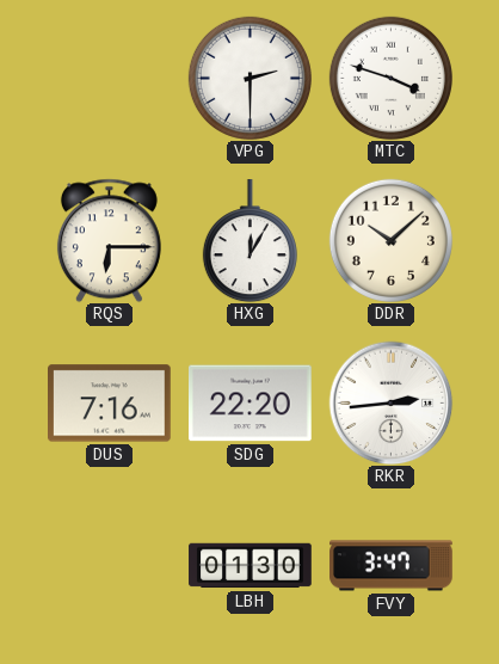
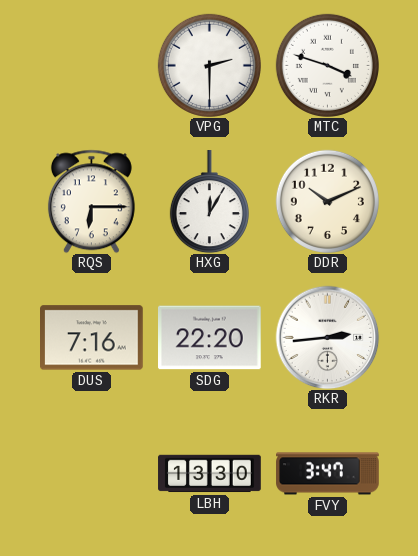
DDR: 10:08 -> 10:11
LBH: 01:30 -> 13:30
